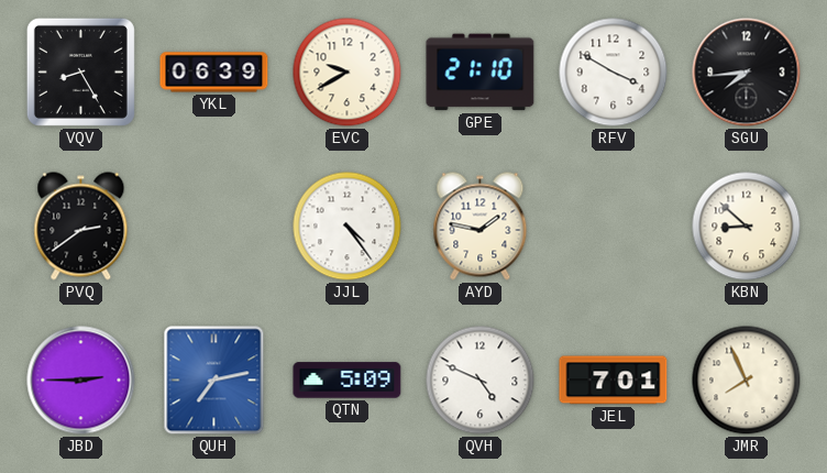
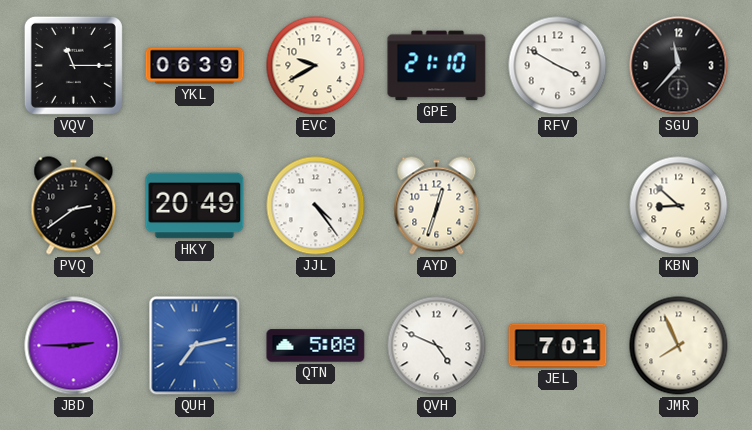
VQV: 8:25 -> 11:15
SGU: 7:44 -> 11:37
HKY: none -> 20:49
AYD: 1:47 -> 12:33
QTN: 5:09 -> 5:08
